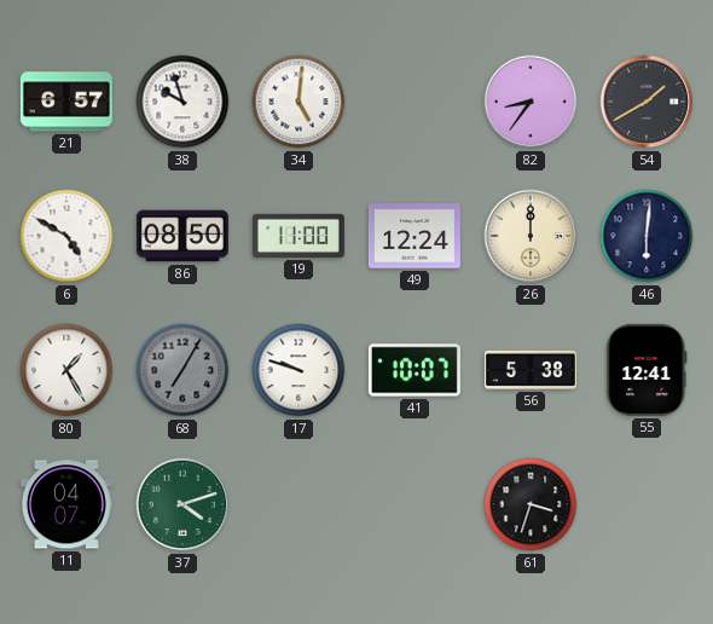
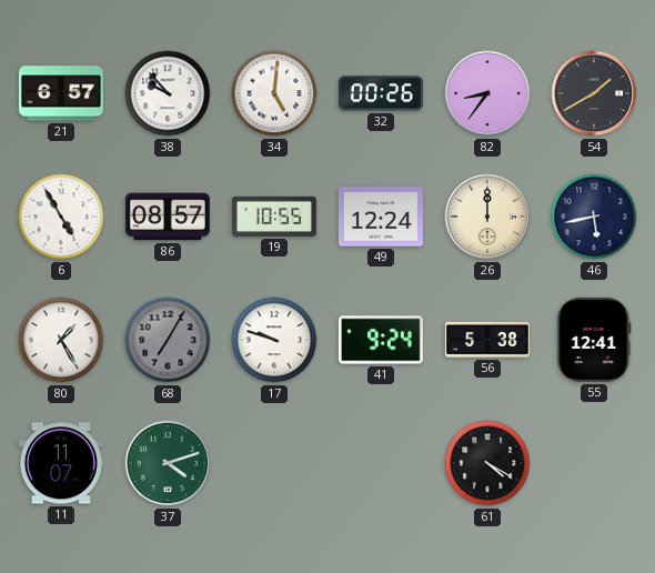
38: 9:57 -> 9:53
32: none -> 00:26
6: 4:50 -> 4:55
86: 08:50 -> 08:57
19: 11:00 -> 10:55
46: 6:01 -> 5:43
41: 10:07 -> 9:24
11: 04:07 -> 11:07
61: 3:33 -> 4:20
